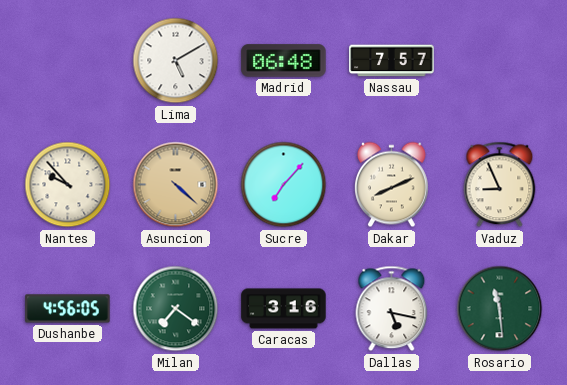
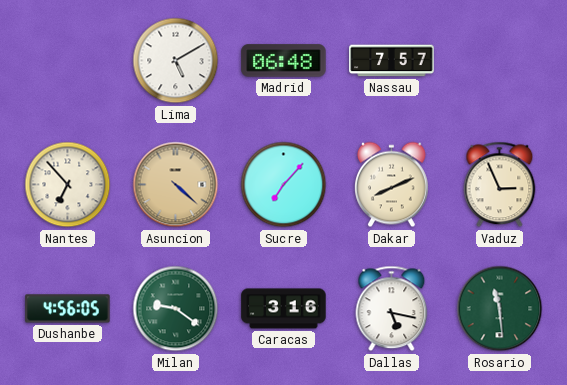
Nantes: 9:53 -> 6:53
Vaduz: 8:56 -> 2:56
Milan: 7:21 -> 9:21
